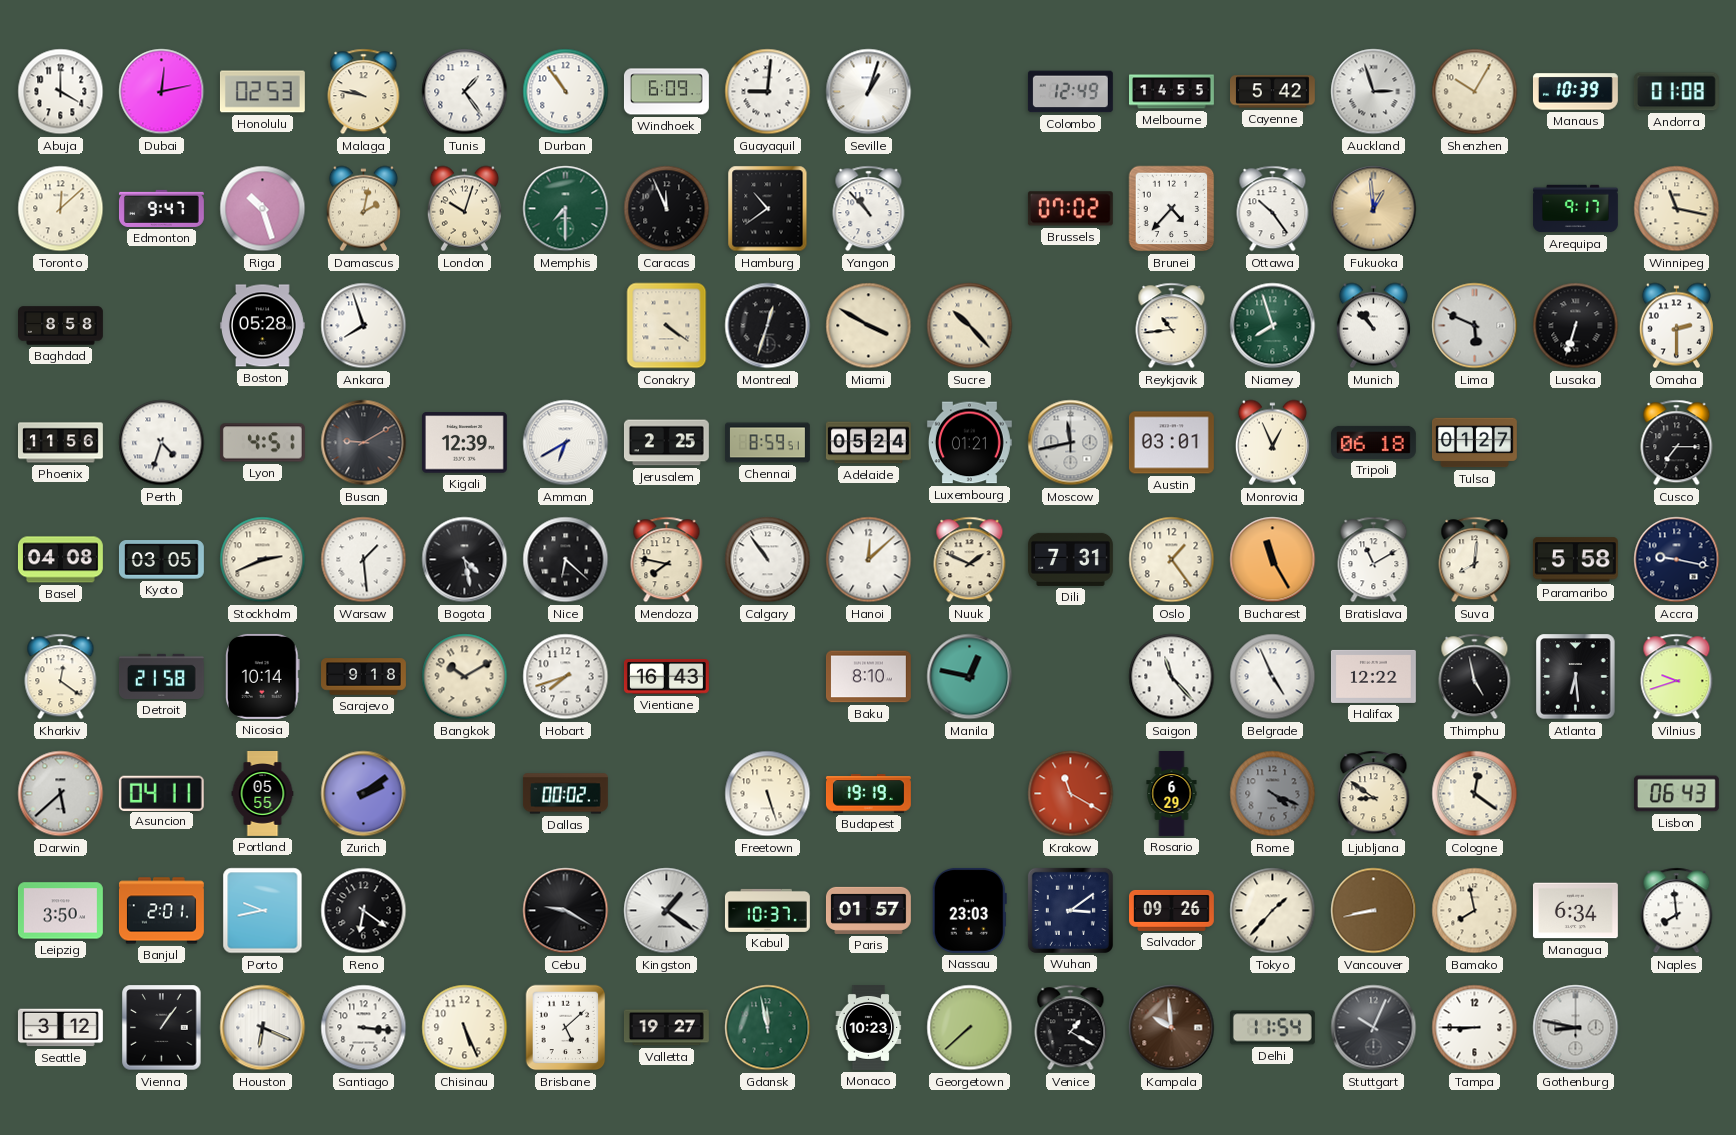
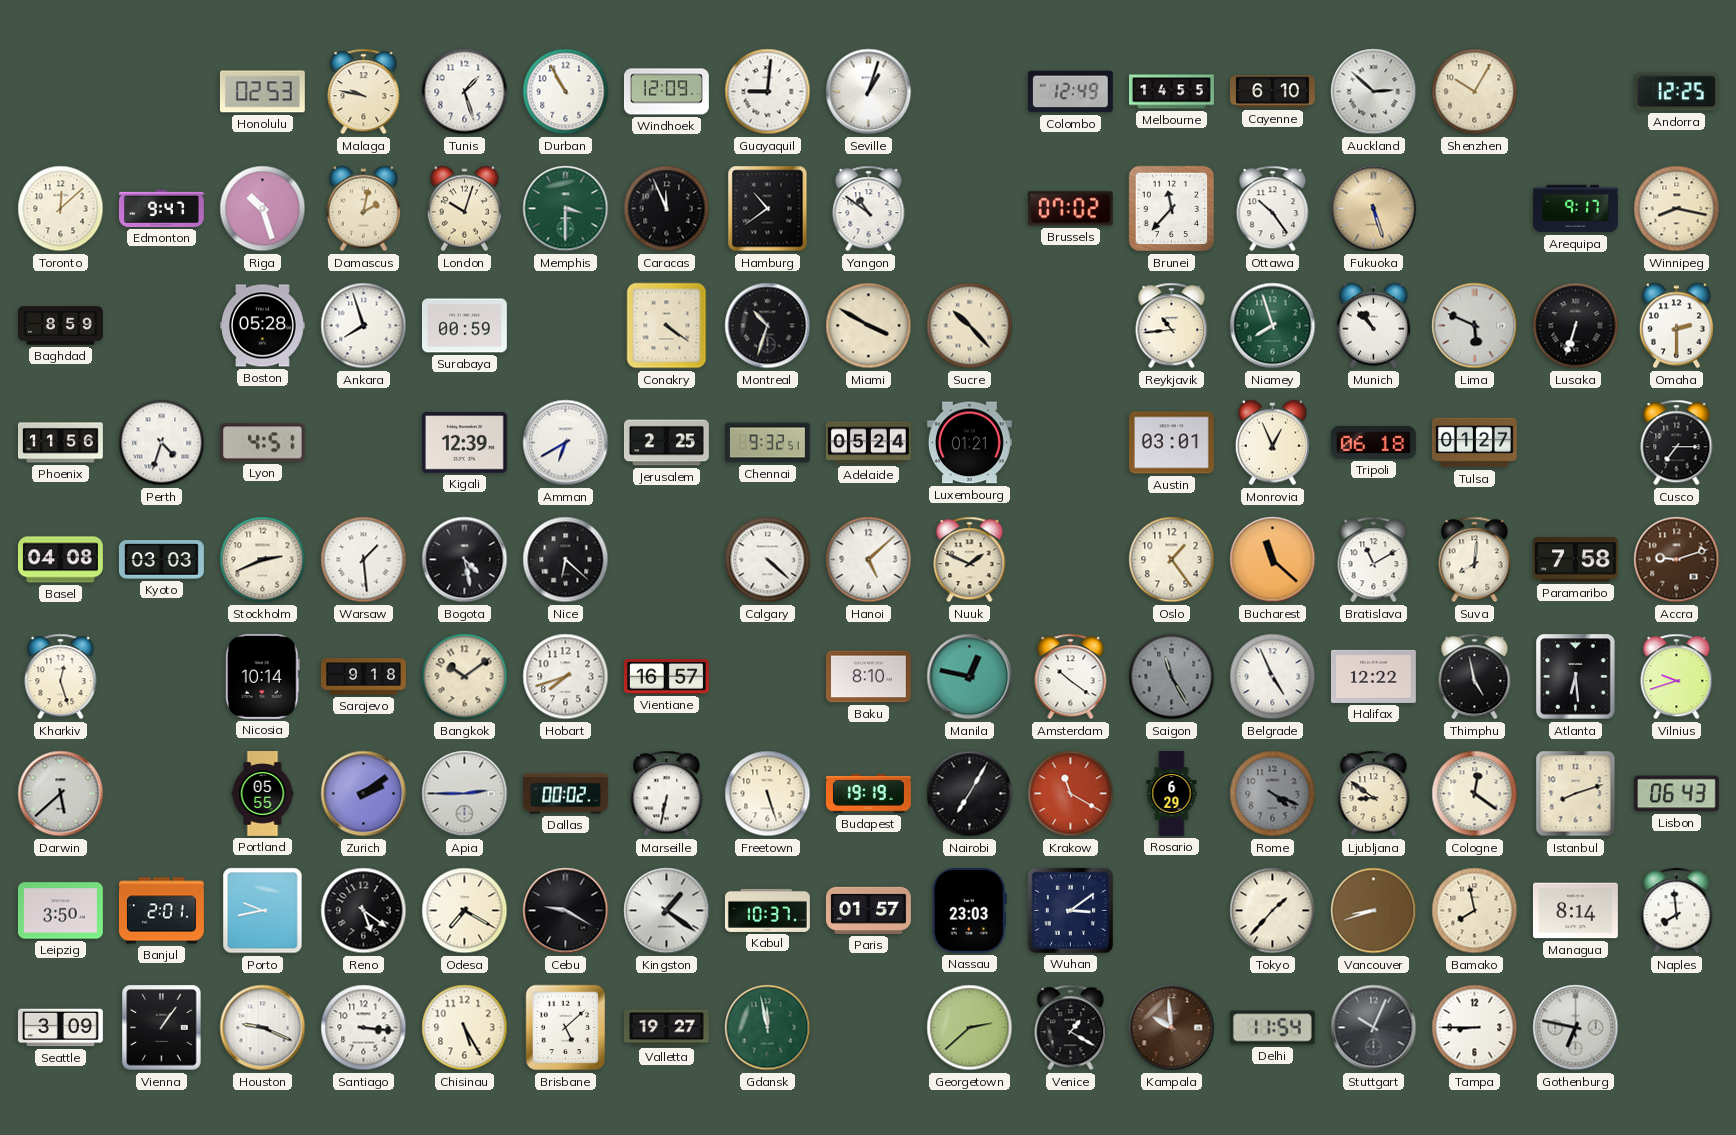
Abuja: 4:00 -> none
Dubai: 12:13 -> none
Tunis: 1:24 -> 1:27
Durban: 10:54 -> 10:55
Windhoek: 6:09 -> 12:09
Cayenne: 5:42 -> 6:10
Auckland: 2:57 -> 2:52
Manaus: 10:39 -> none
Andorra: 01:08 -> 12:25
Memphis: 7:30 -> 3:30
Yangon: 10:53 -> 10:51
Brunei: 4:37 -> 11:37
Fukuoka: 12:59 -> 5:27
Winnipeg: 11:17 -> 8:17
Baghdad: 8:58 -> 8:59
Surabaya: none -> 00:59
Montreal: 12:33 -> 10:33
Busan: 9:10 -> none
Chennai: 8:59 -> 9:32
Moscow: 11:43 -> none
Kyoto: 03:05 -> 03:03
Mendoza: 7:47 -> none
Calgary: 10:54 -> 4:22
Hanoi: 12:08 -> 5:08
Dili: 7:31 -> none
Bucharest: 11:25 -> 11:22
Paramaribo: 5:58 -> 7:58
Accra: 9:17 -> 9:12
Accra dial: navy -> brown
Kharkiv: 12:21 -> 12:27
Detroit: 21:58 -> none
Bangkok: 10:10 -> 10:09
Vientiane: 16:43 -> 16:57
Amsterdam: none -> 10:21
Saigon: 11:23 -> 11:25
Saigon dial: white -> grey
Asuncion: 04:11 -> none
Apia: none -> 2:45
Marseille: none -> 6:32
Nairobi: none -> 7:05
Istanbul: none -> 8:12
Reno: 6:21 -> 5:21
Odesa: none -> 7:20
Salvador: 09:26 -> none
Vancouver: 8:43 -> 8:42
Managua: 6:34 -> 8:14
Seattle: 3:12 -> 3:09
Houston: 6:19 -> 9:19
Chisinau: 5:26 -> 5:25
Monaco: 10:23 -> none
Georgetown: 7:38 -> 2:38
Gothenburg: 8:47 -> 6:47
